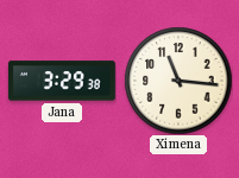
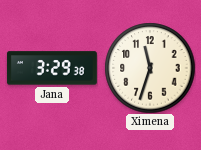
Ximena: 11:16 -> 11:33
